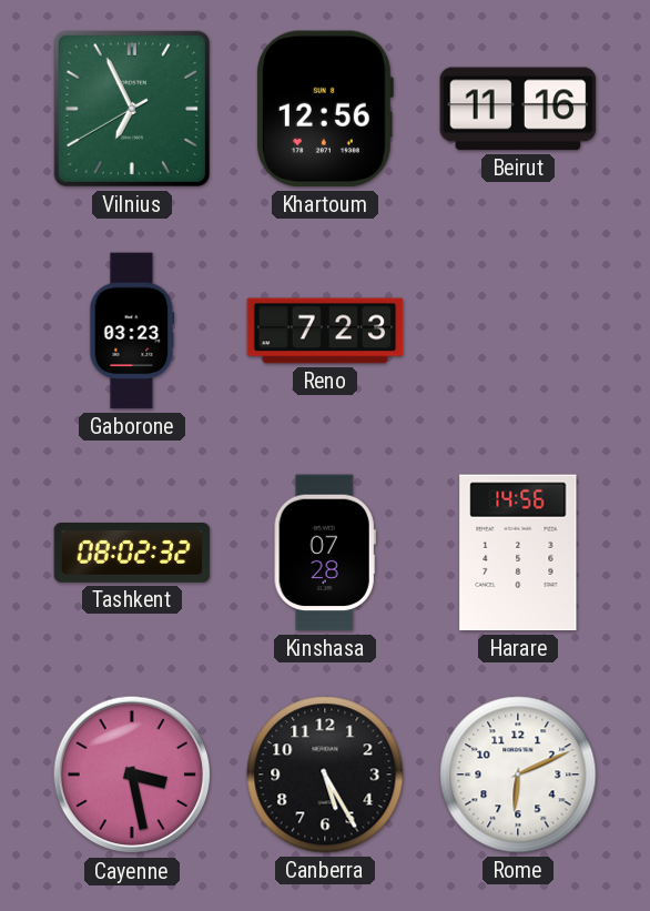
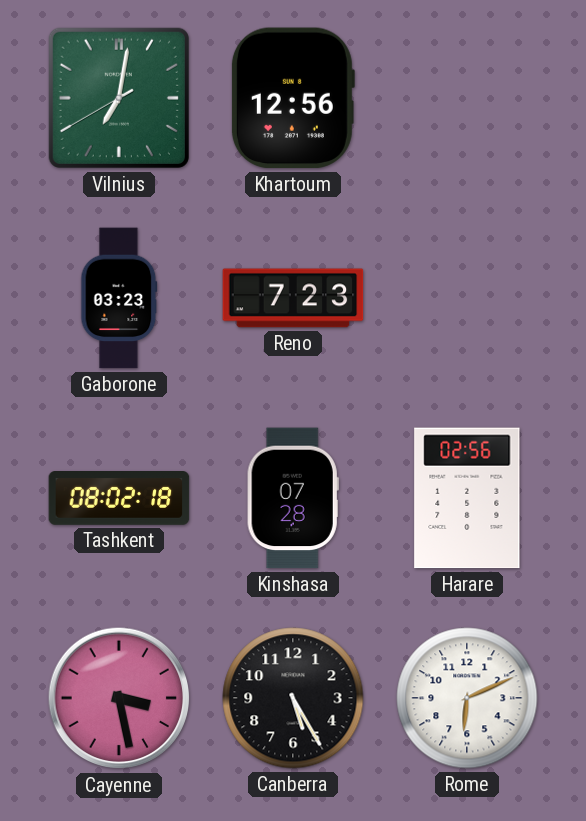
Vilnius: 6:55 -> 7:01
Beirut: 11:16 -> none
Tashkent: 08:02:32 -> 08:02:18
Harare: 14:56 -> 02:56
